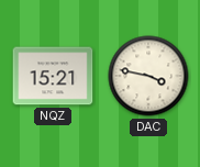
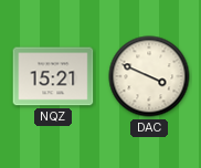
DAC: 3:47 -> 3:49
